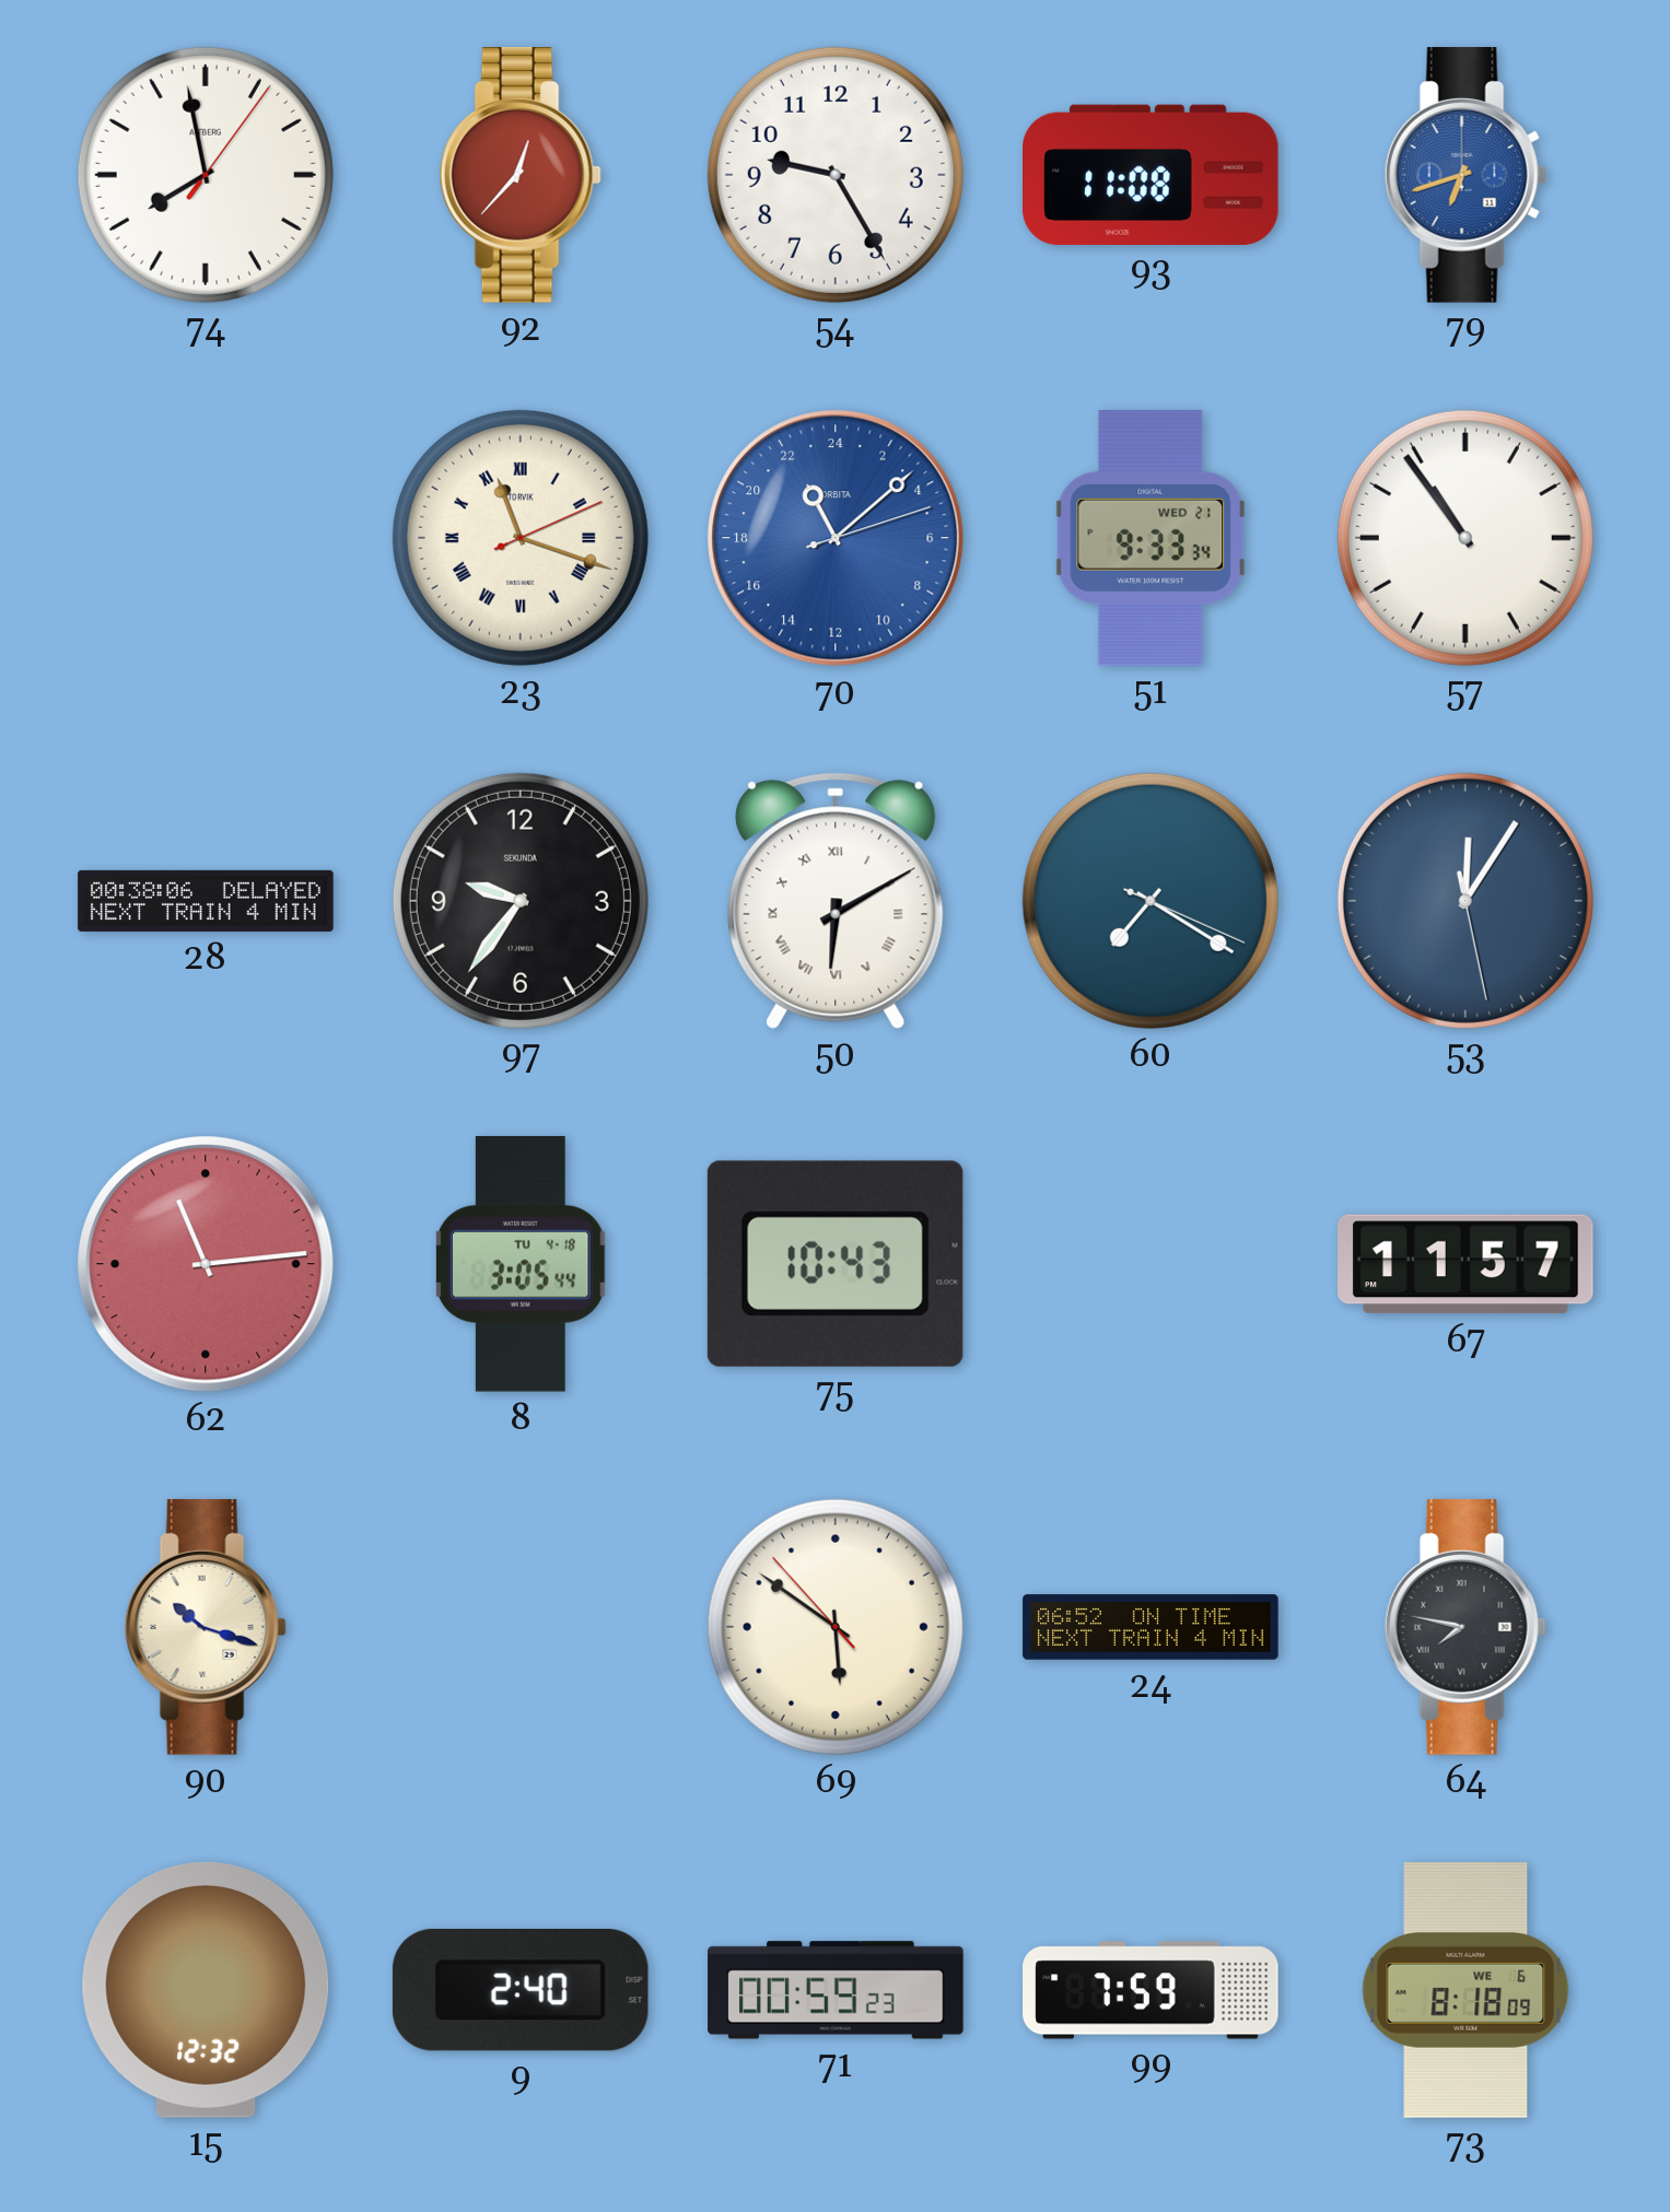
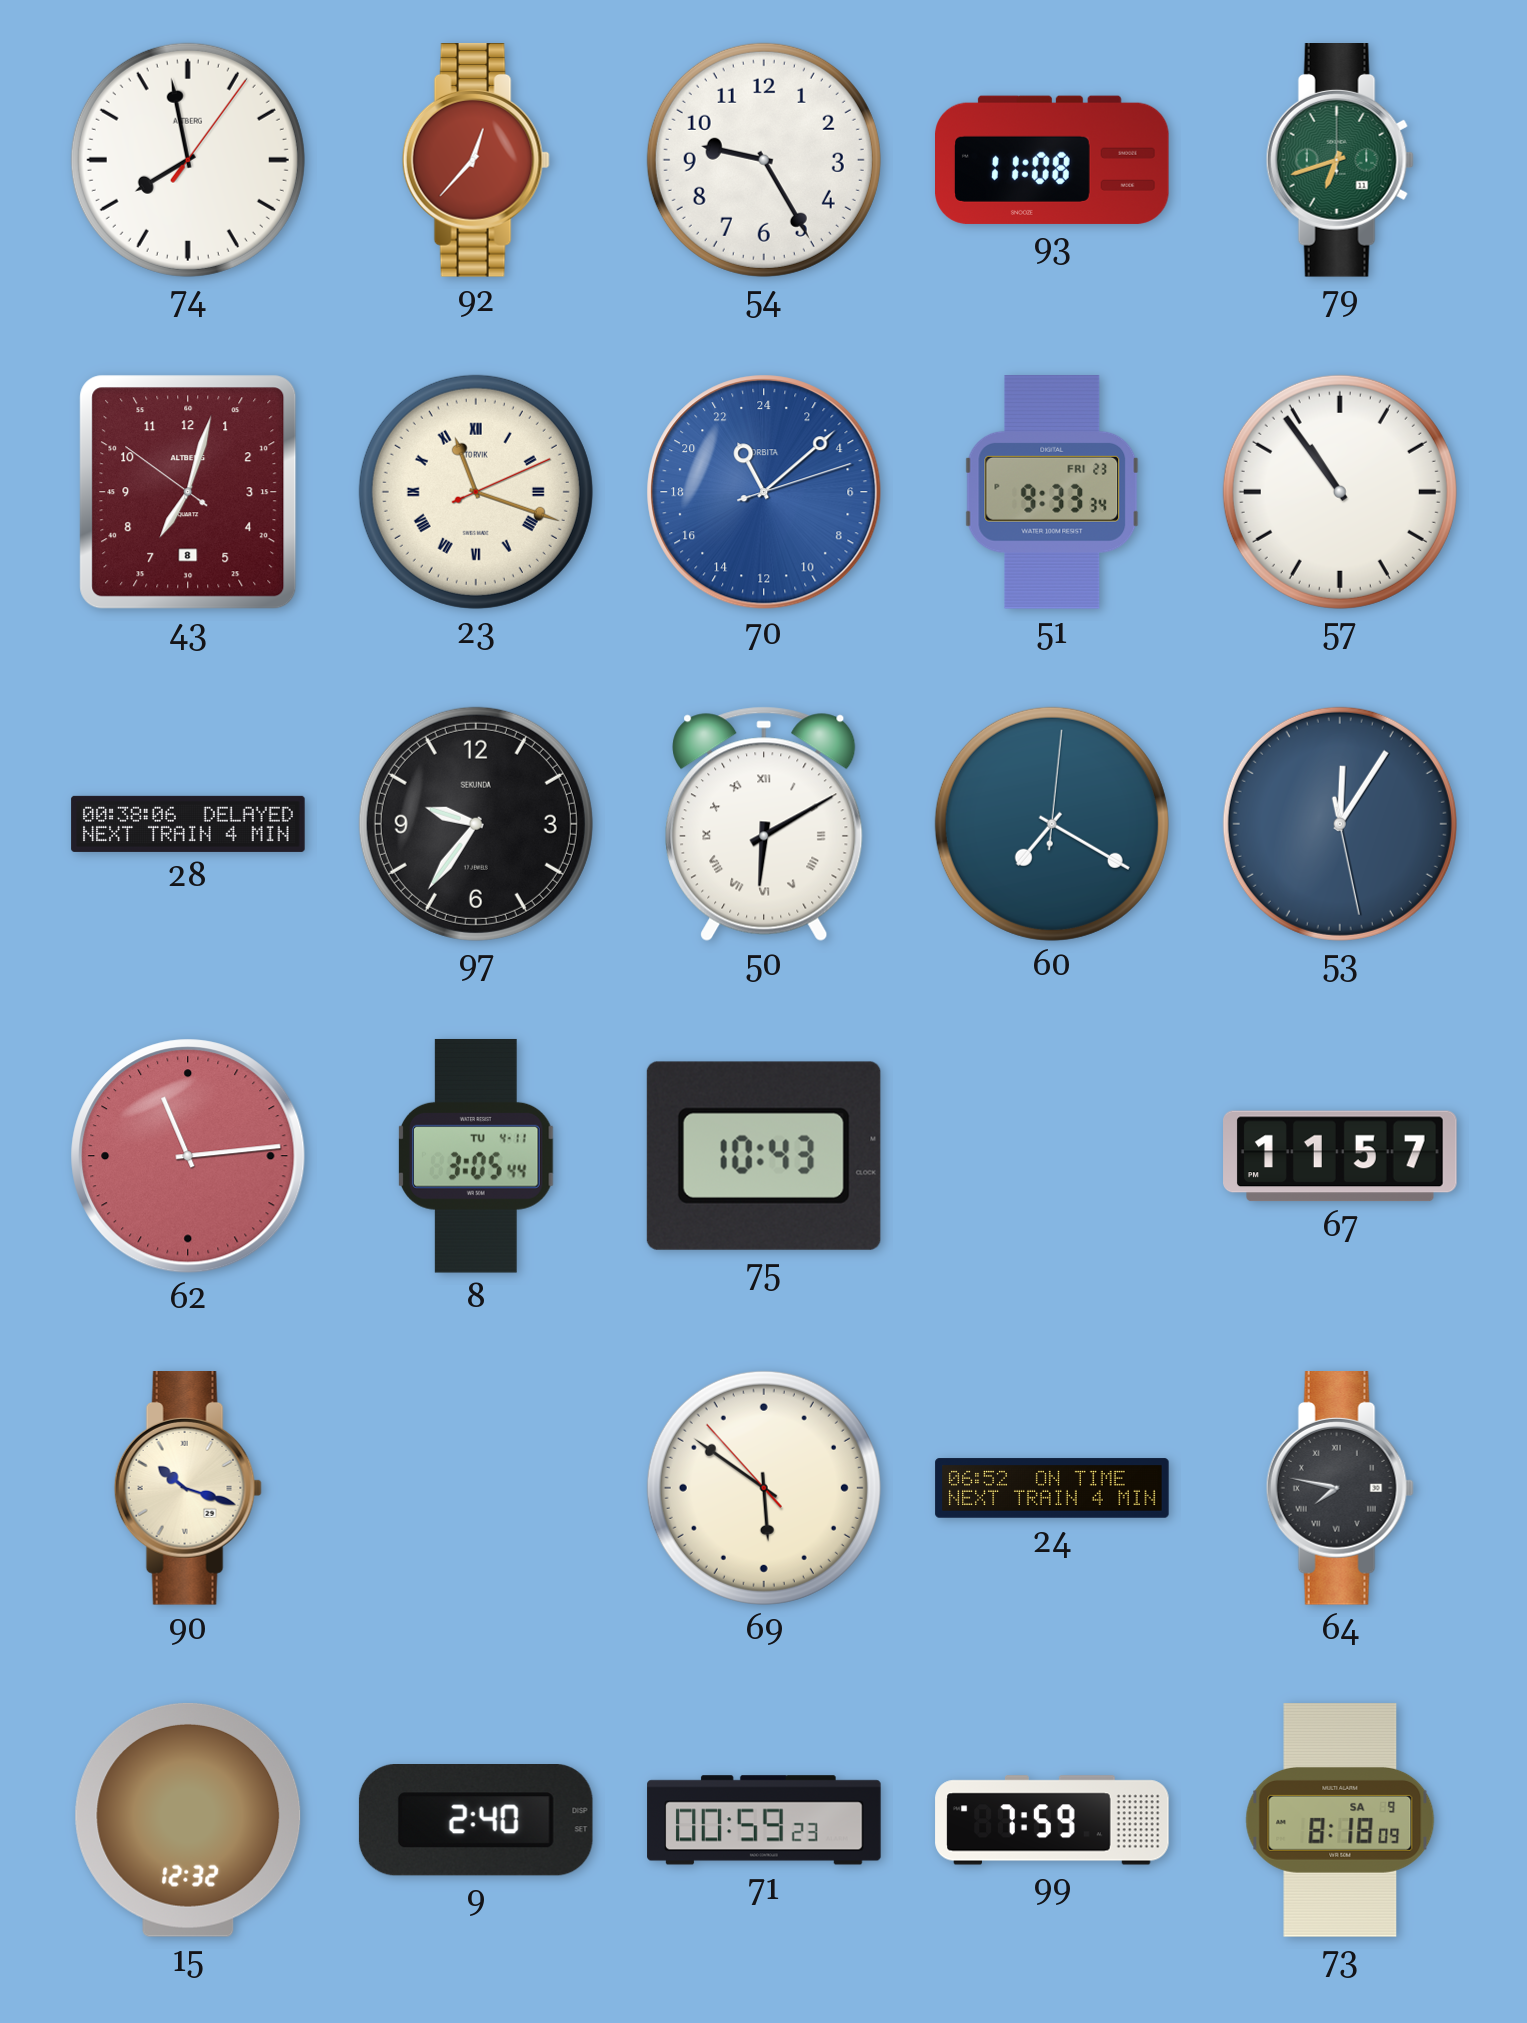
79 dial: blue -> green
43: none -> 7:02
51 date: WED 21 -> FRI 23
60: 7:20:19 -> 7:20:01
8 date: TU 4-18 -> TU 4-11
73 date: WE 6 -> SA 9
